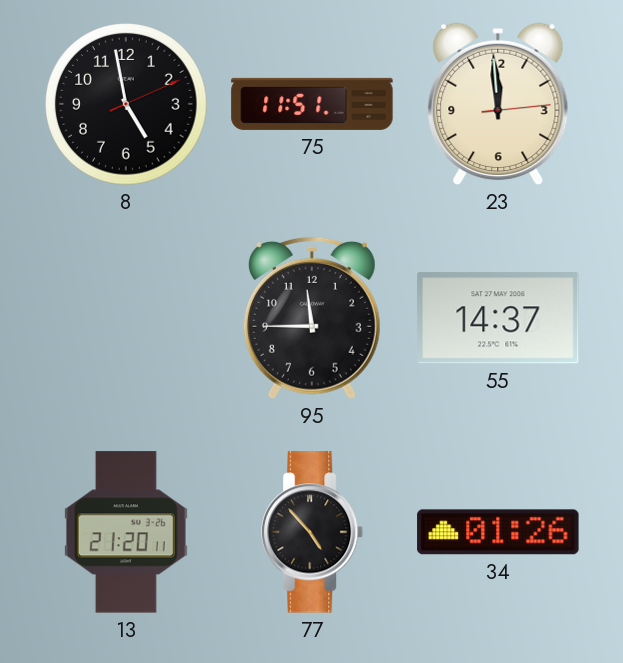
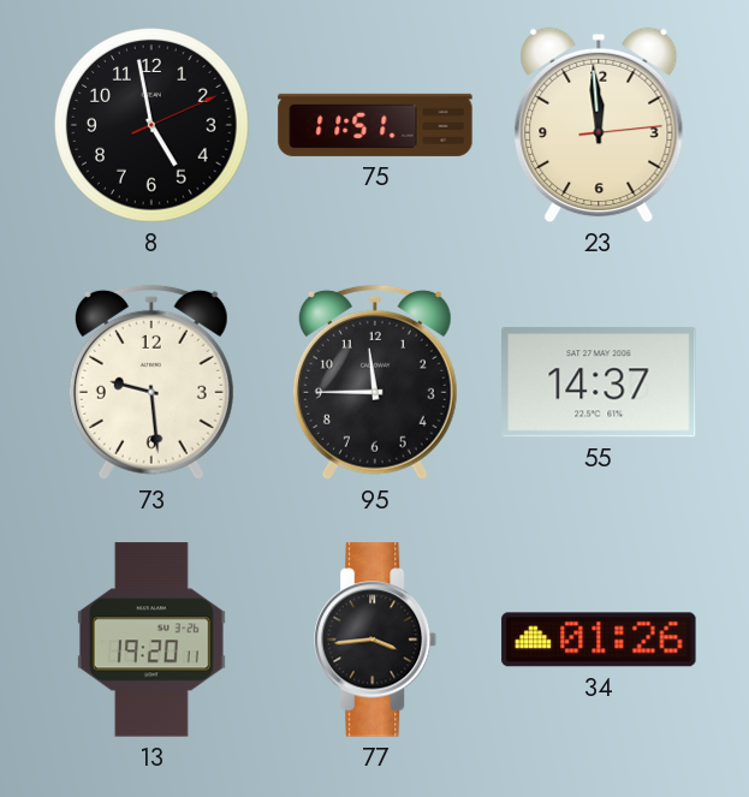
73: none -> 9:29
13: 21:20 -> 19:20
77: 4:53 -> 3:44
